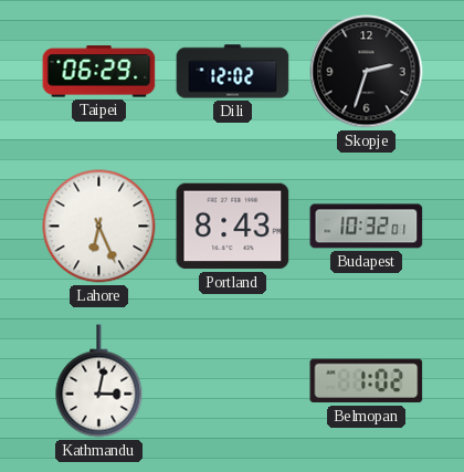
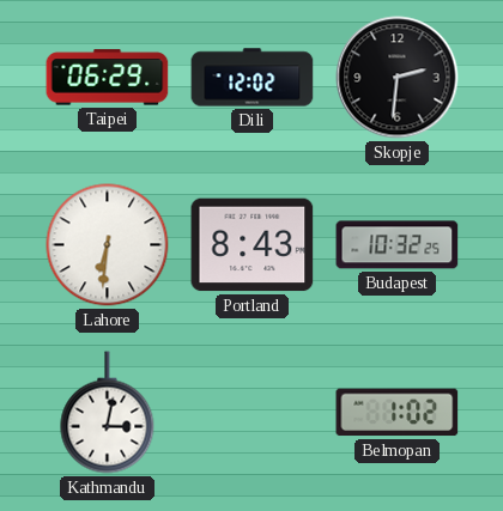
Skopje: 2:33 -> 2:31
Lahore: 6:26 -> 6:31
Budapest: 10:32:01 -> 10:32:25
